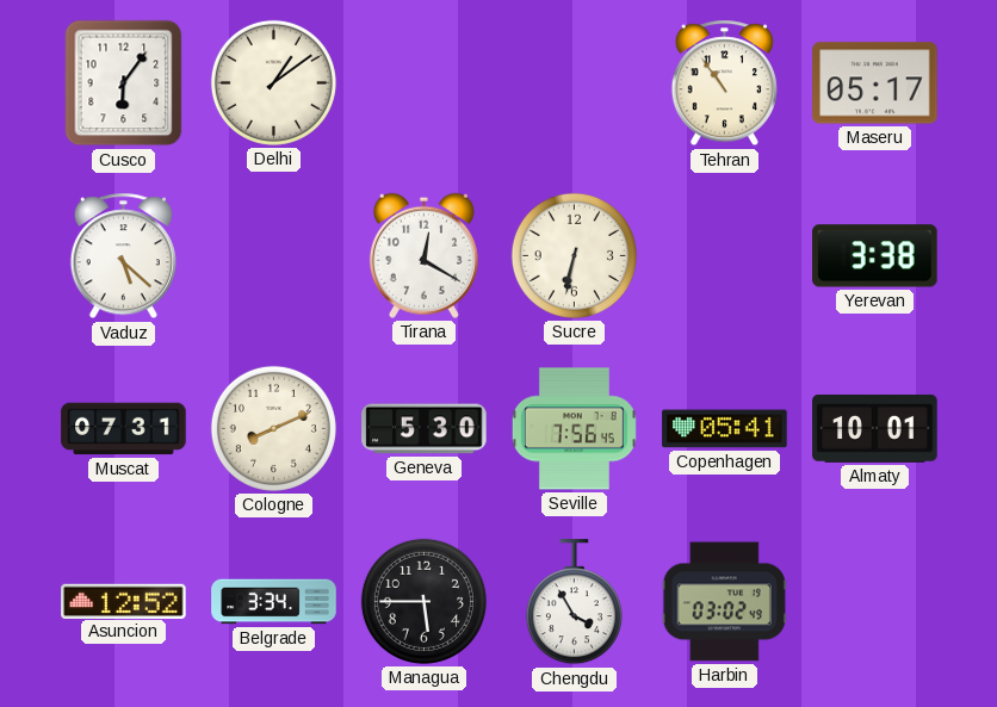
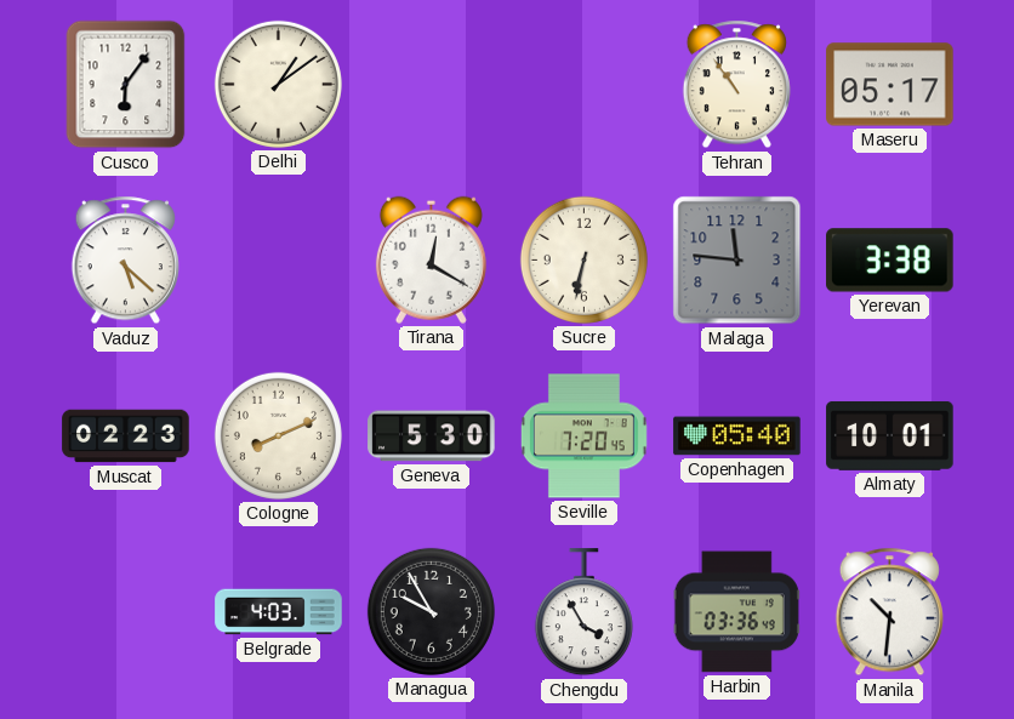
Malaga: none -> 11:46
Muscat: 07:31 -> 02:23
Seville: 7:56 -> 7:20
Copenhagen: 05:41 -> 05:40
Asuncion: 12:52 -> none
Belgrade: 3:34 -> 4:03
Managua: 5:45 -> 9:55
Harbin: 03:02 -> 03:36
Manila: none -> 10:31
